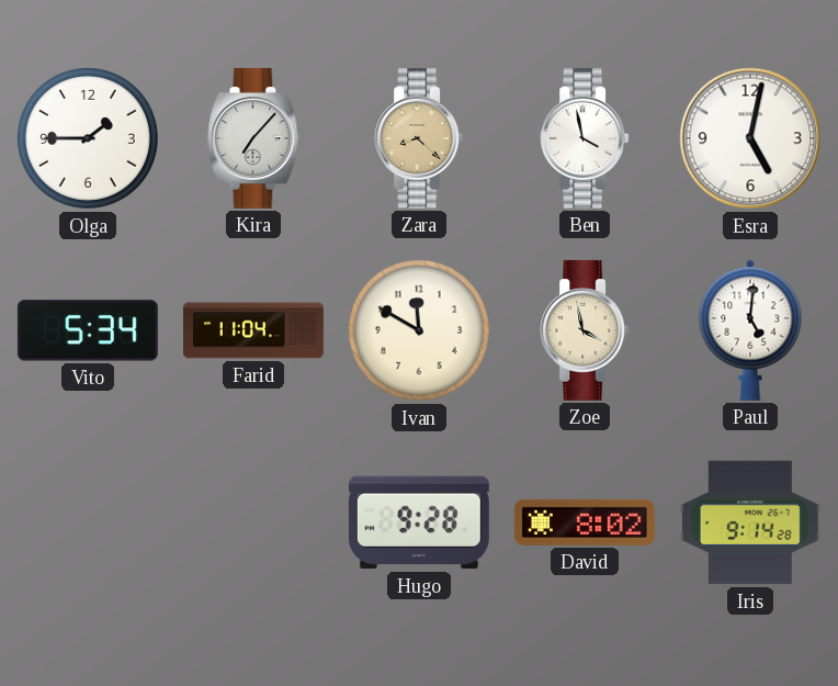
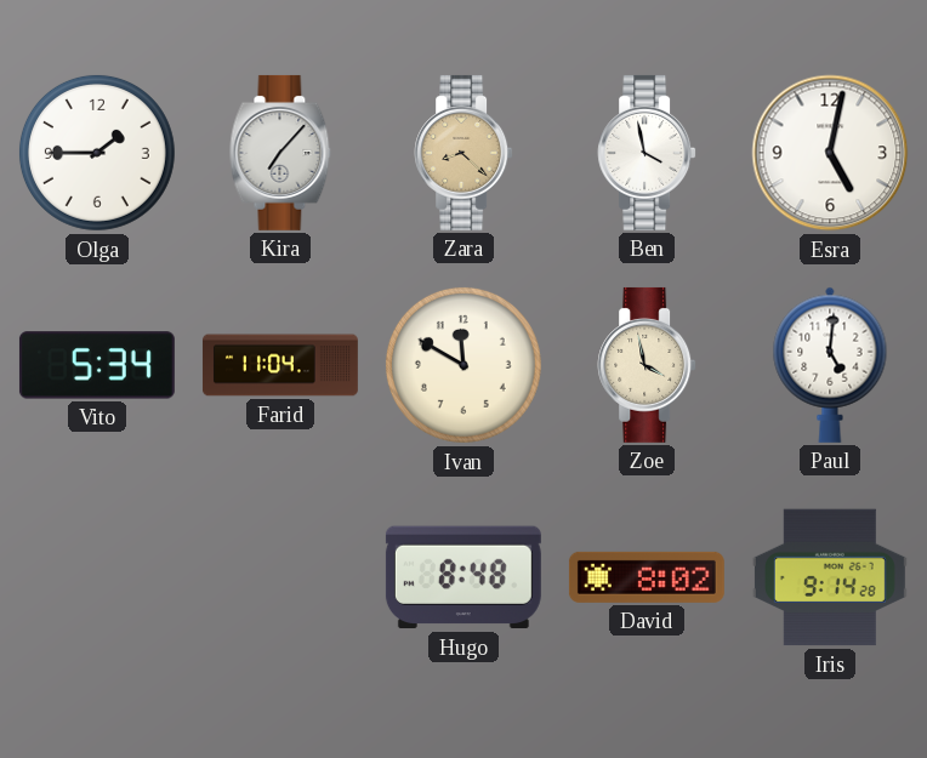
Hugo: 9:28 -> 8:48
